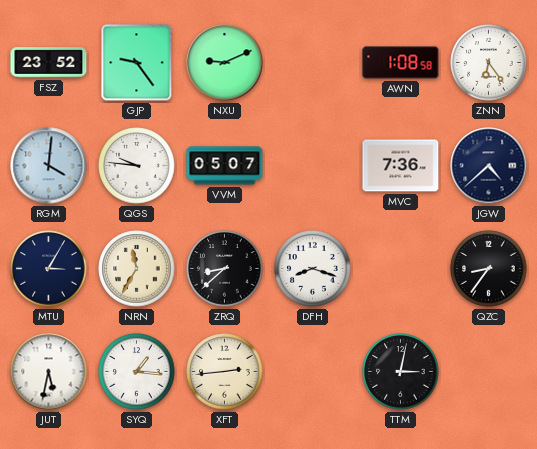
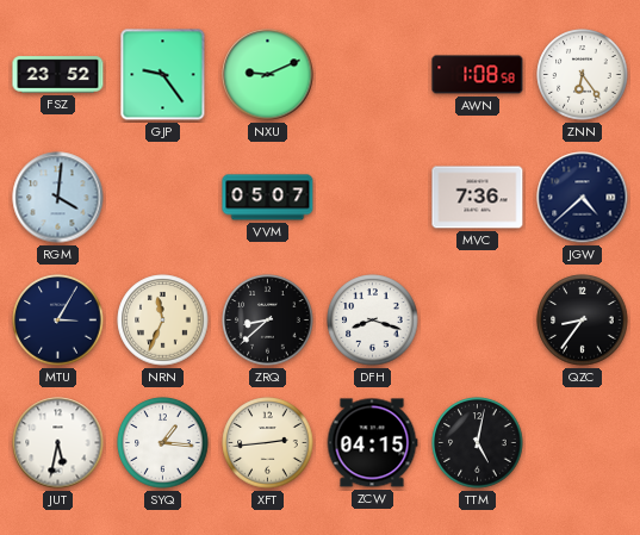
QGS: 9:46 -> none
NRN: 11:35 -> 11:34
ZCW: none -> 04:15
TTM: 3:02 -> 5:02
